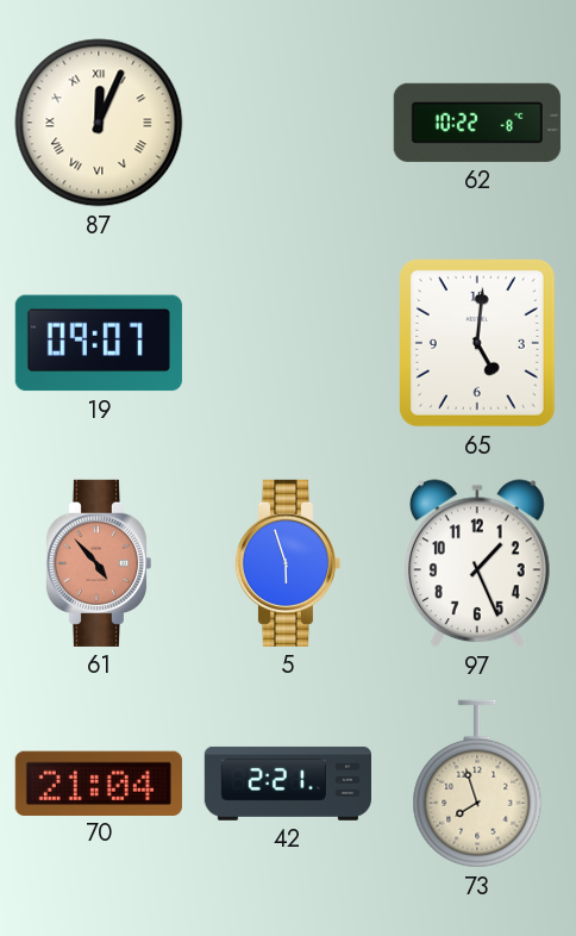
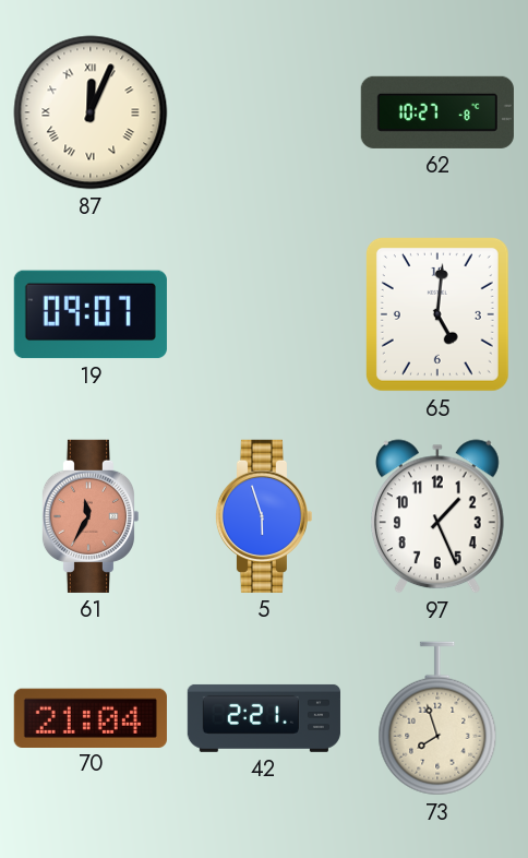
62: 10:22 -> 10:27
61: 4:53 -> 11:35
